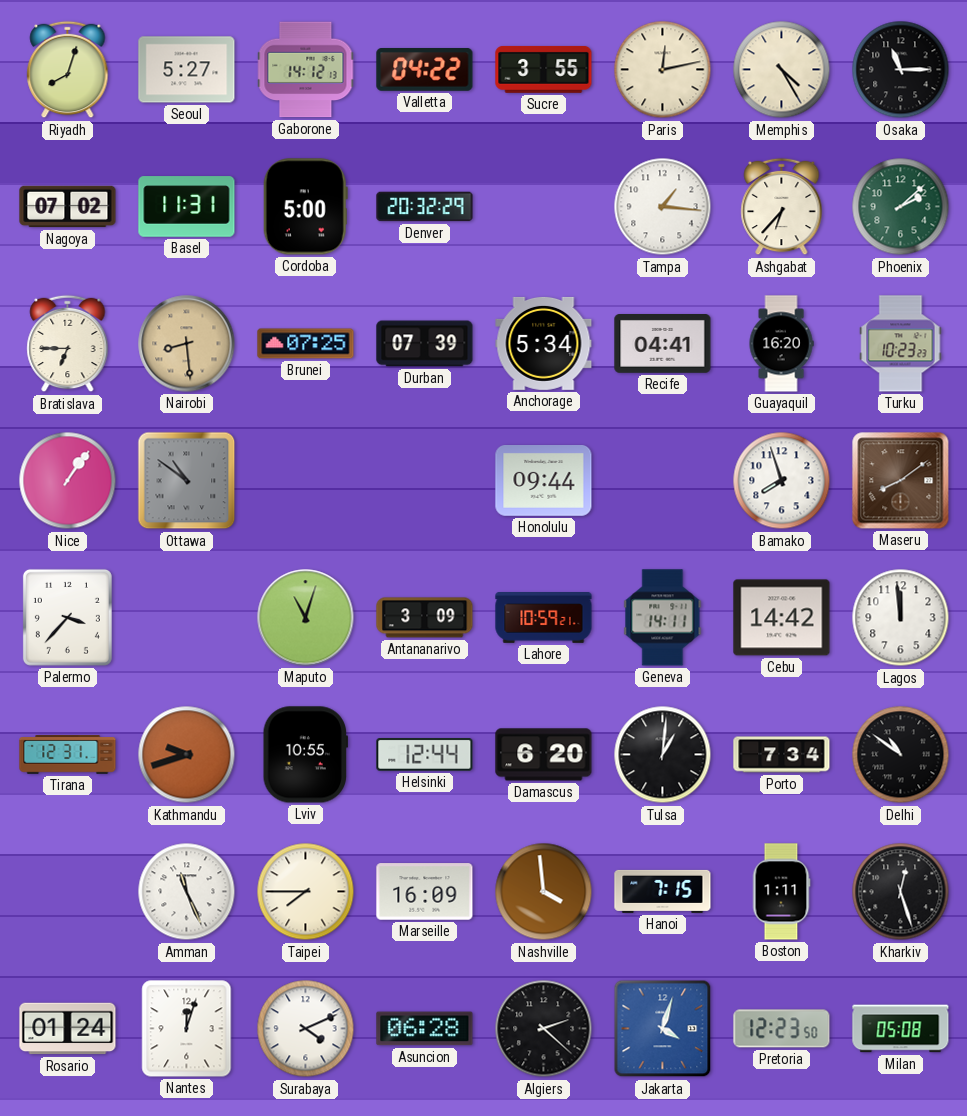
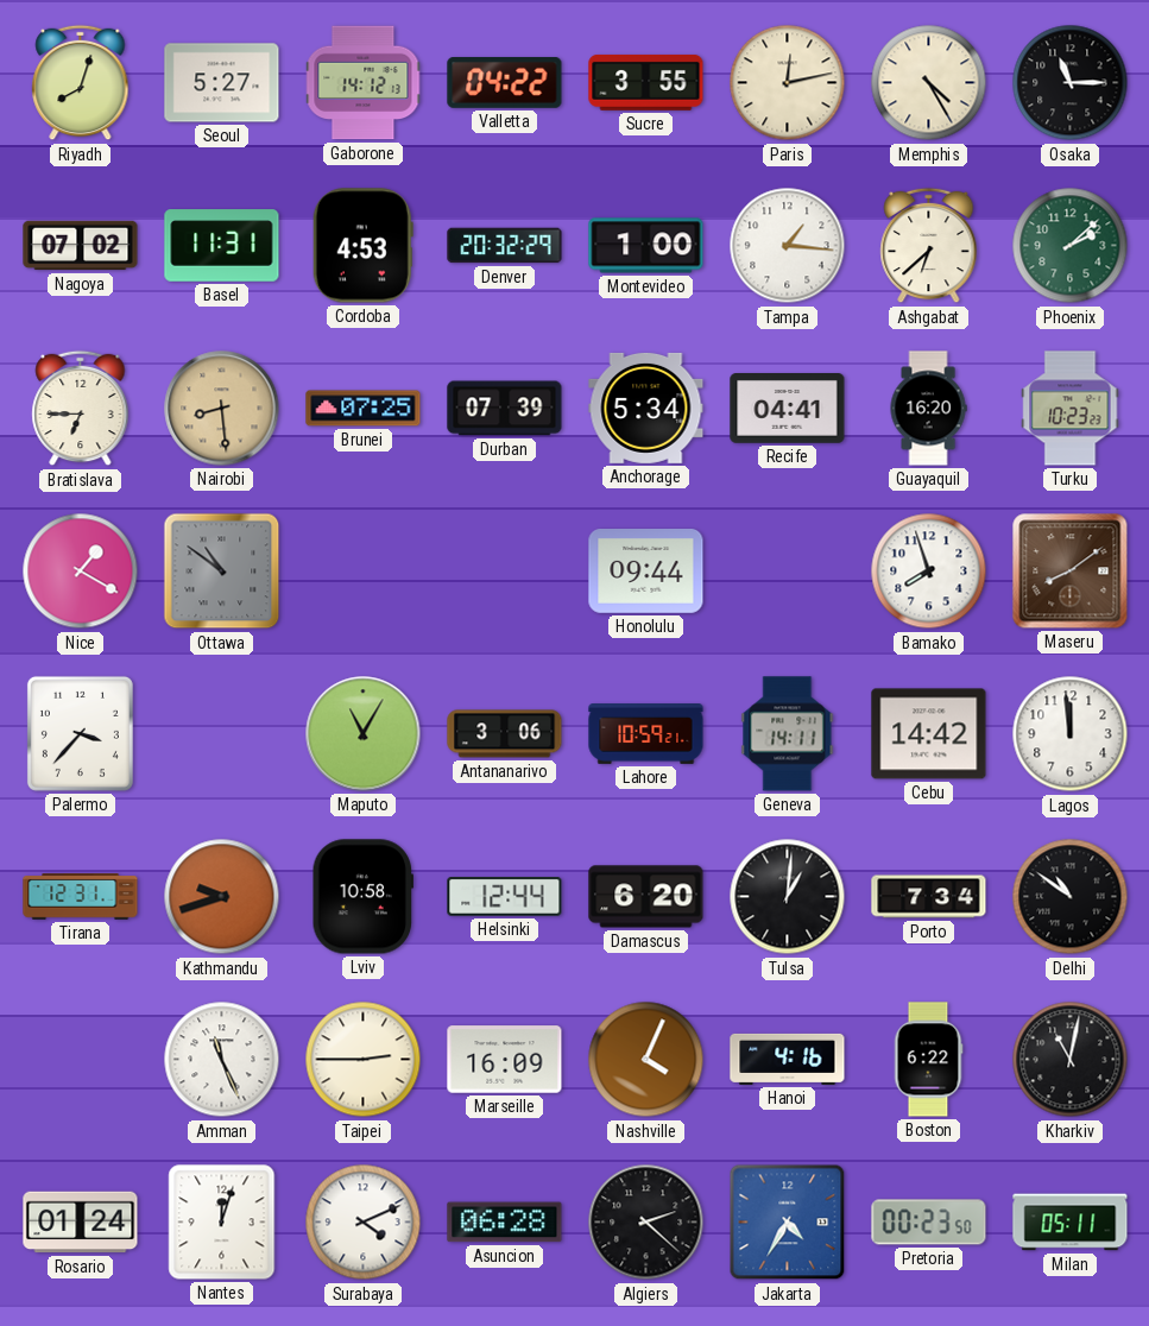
Cordoba: 5:00 -> 4:53
Montevideo: none -> 1:00
Ashgabat: 6:37 -> 6:38
Nice: 1:06 -> 1:20
Maputo: 11:03 -> 11:05
Antananarivo: 3:09 -> 3:06
Lviv: 10:55 -> 10:58
Taipei: 7:45 -> 2:45
Nashville: 3:59 -> 4:04
Hanoi: 7:15 -> 4:16
Boston: 1:11 -> 6:22
Kharkiv: 12:27 -> 11:02
Jakarta: 4:03 -> 4:35
Pretoria: 12:23 -> 00:23
Milan: 05:08 -> 05:11
